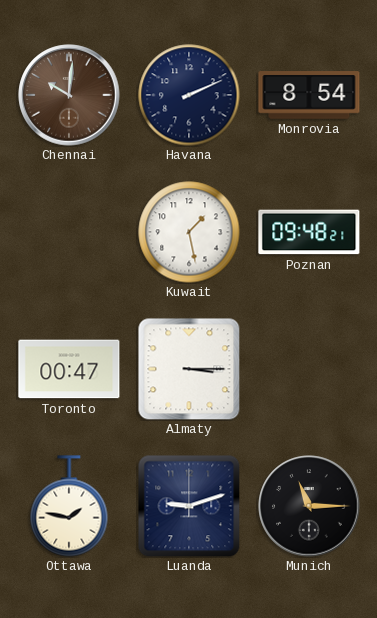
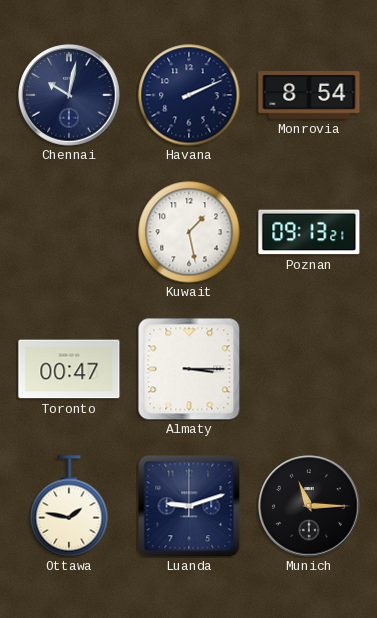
Chennai: 10:01 -> 10:02
Chennai dial: brown -> navy
Poznan: 09:48 -> 09:13
